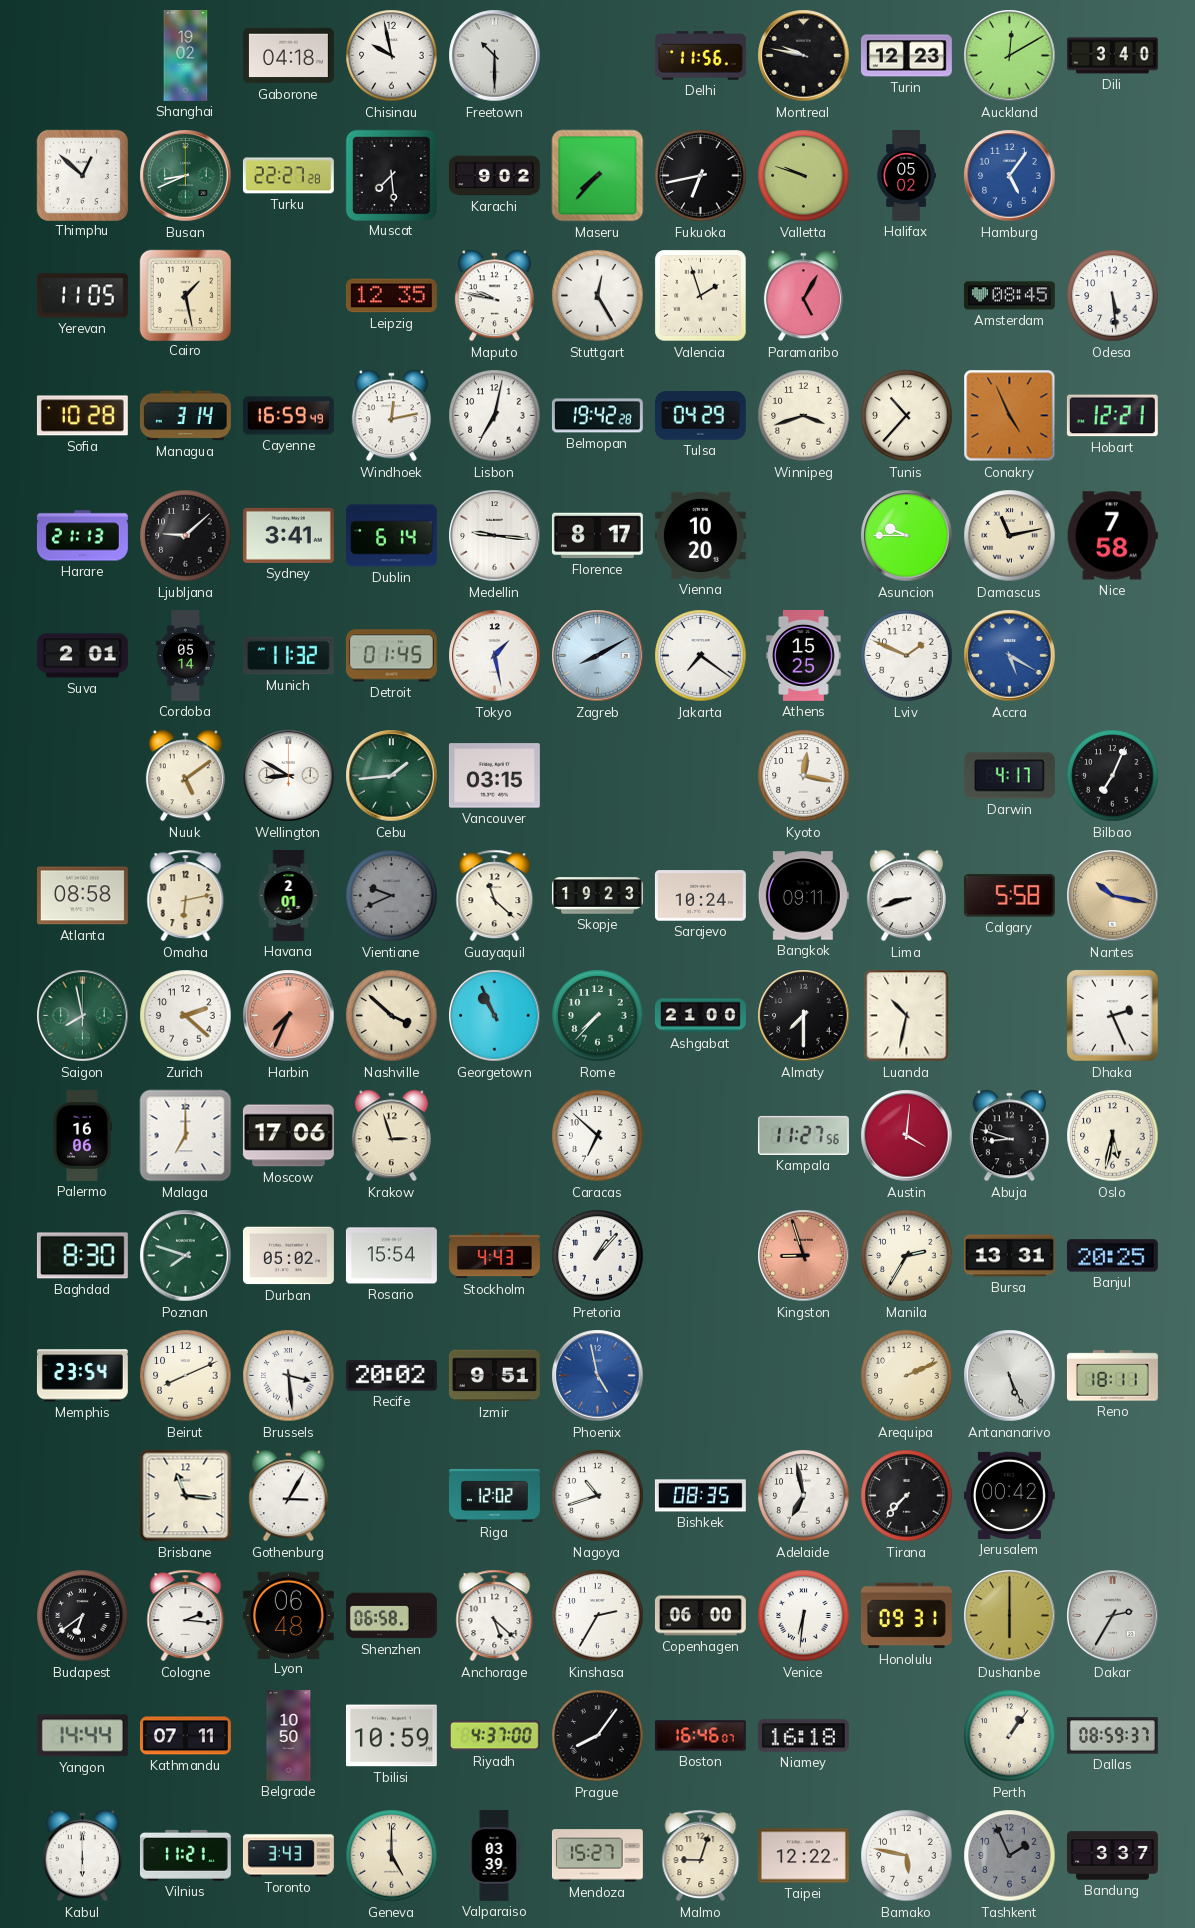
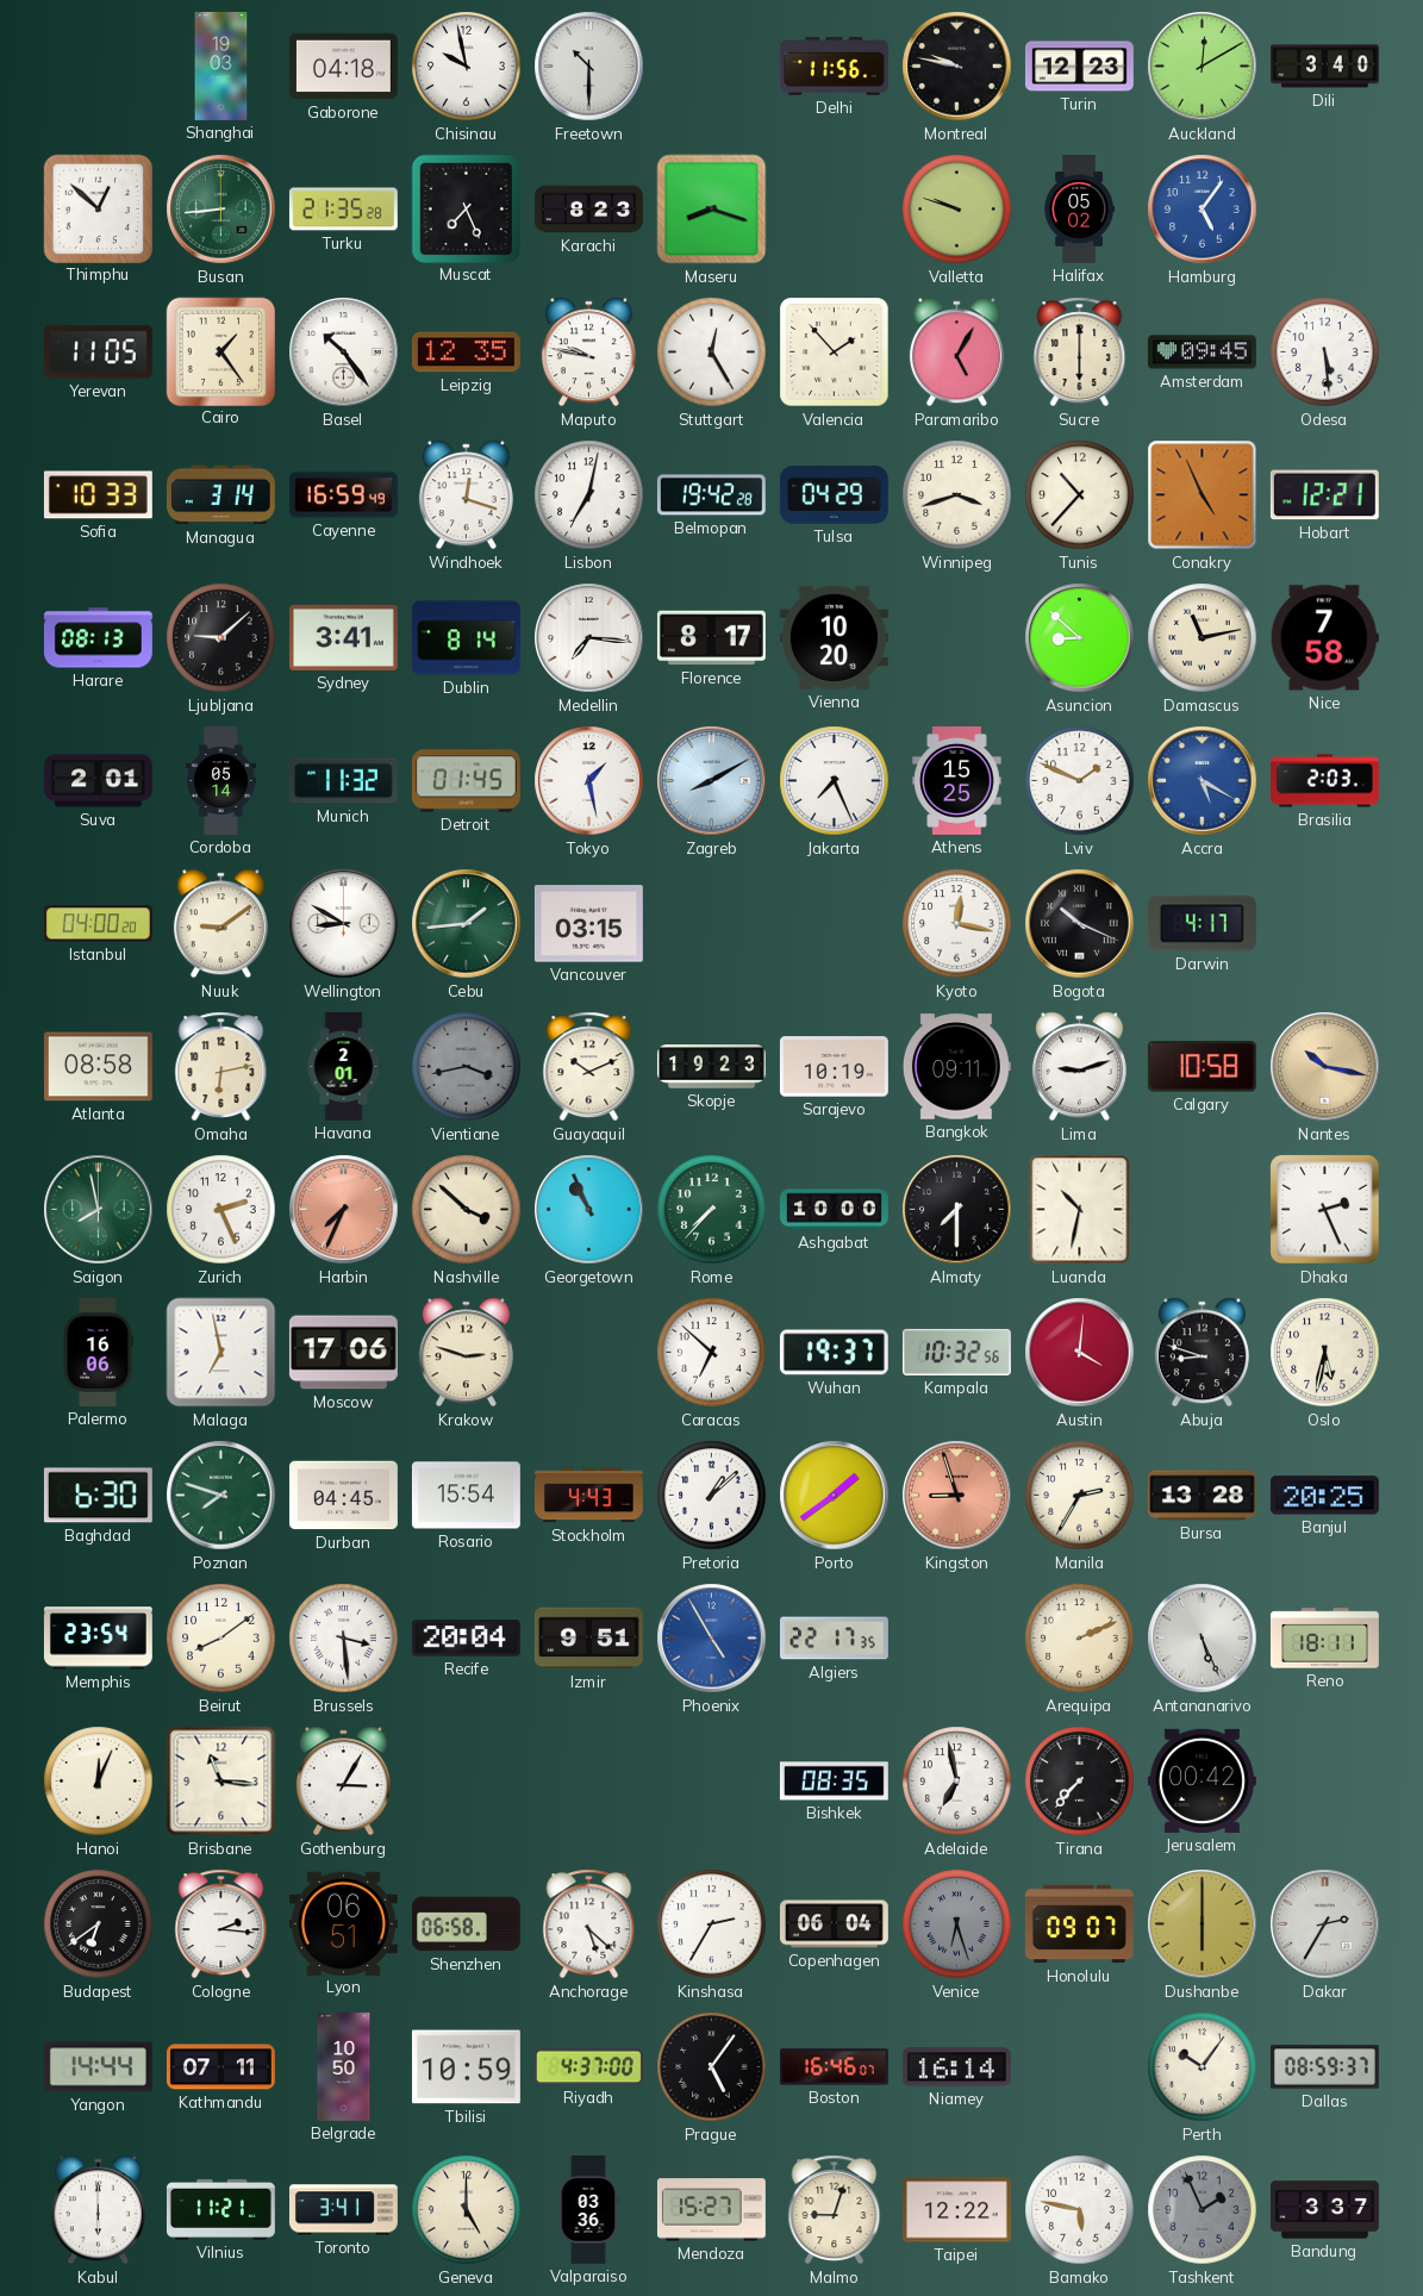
Shanghai: 19:02 -> 19:03
Busan: 8:41 -> 8:44
Turku: 22:27 -> 21:35
Muscat: 7:29 -> 7:26
Karachi: 9:02 -> 8:23
Maseru: 7:37 -> 8:18
Fukuoka: 6:43 -> none
Cairo: 1:28 -> 1:24
Basel: none -> 10:24
Valencia: 1:57 -> 1:53
Sucre: none -> 6:00
Amsterdam: 08:45 -> 09:45
Sofia: 10:28 -> 10:33
Windhoek: 12:13 -> 12:18
Harare: 21:13 -> 08:13
Dublin: 6:14 -> 8:14
Medellin: 9:16 -> 7:16
Asuncion: 9:45 -> 8:52
Jakarta: 7:21 -> 7:26
Brasilia: none -> 2:03
Istanbul: none -> 04:00
Nuuk: 5:09 -> 9:09
Bogota: none -> 10:19
Bilbao: 7:04 -> none
Vientiane: 9:41 -> 3:43
Guayaquil: 11:22 -> 10:11
Sarajevo: 10:24 -> 10:19
Lima: 8:42 -> 9:12
Calgary: 5:58 -> 10:58
Zurich: 2:22 -> 2:26
Ashgabat: 21:00 -> 10:00
Malaga: 7:00 -> 6:58
Krakow: 2:57 -> 2:48
Wuhan: none -> 19:37
Kampala: 11:27 -> 10:32
Baghdad: 8:30 -> 6:30
Durban: 05:02 -> 04:45
Pretoria: 1:07 -> 1:08
Porto: none -> 1:39
Bursa: 13:31 -> 13:28
Beirut: 8:11 -> 8:09
Recife: 20:02 -> 20:04
Phoenix: 4:58 -> 4:55
Algiers: none -> 22:17
Hanoi: none -> 12:04
Riga: 12:02 -> none
Nagoya: 10:42 -> none
Lyon: 06:48 -> 06:51
Copenhagen: 06:00 -> 06:04
Venice: 6:31 -> 6:27
Venice dial: white -> grey
Honolulu: 09:31 -> 09:07
Prague: 8:06 -> 5:06
Niamey: 16:18 -> 16:14
Perth: 1:06 -> 10:06
Toronto: 3:43 -> 3:41
Valparaiso: 03:39 -> 03:36
